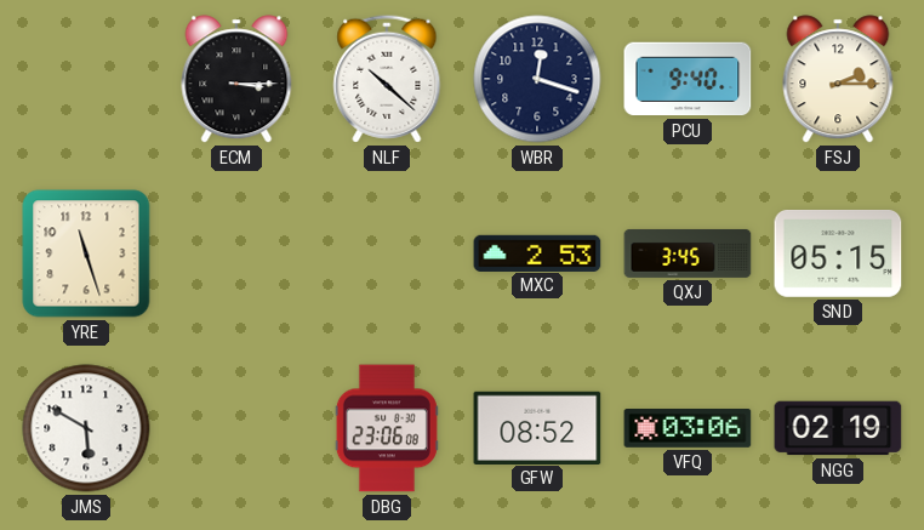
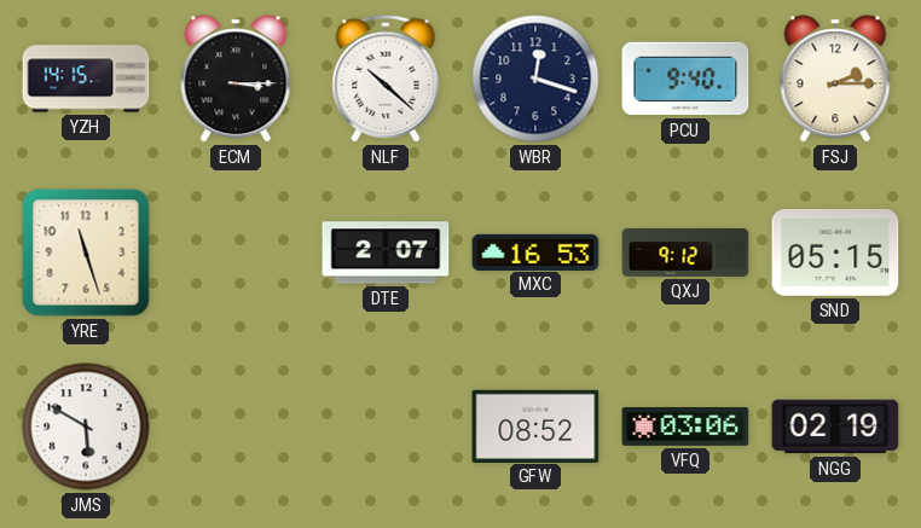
YZH: none -> 14:15
DTE: none -> 2:07
MXC: 2:53 -> 16:53
QXJ: 3:45 -> 9:12
DBG: 23:06 -> none
